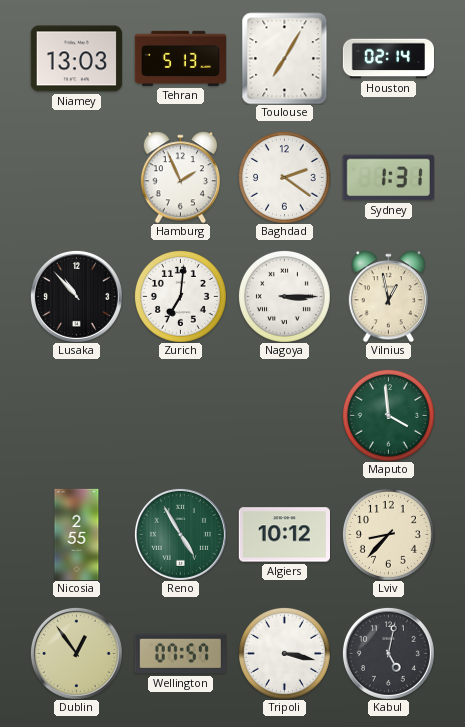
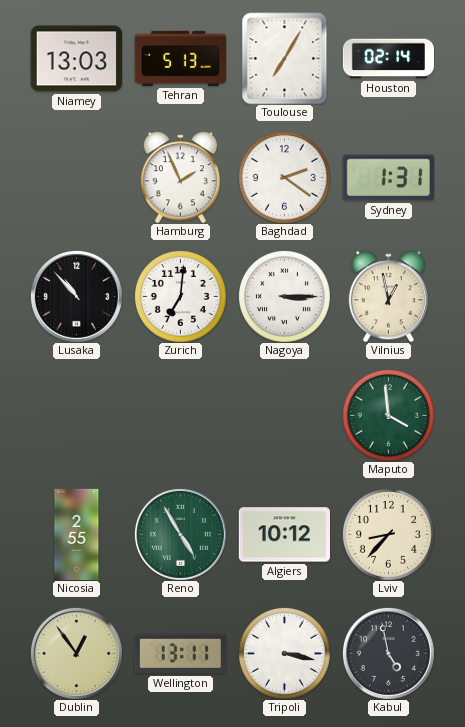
Wellington: 07:57 -> 13:11
Kabul: 5:02 -> 4:58
